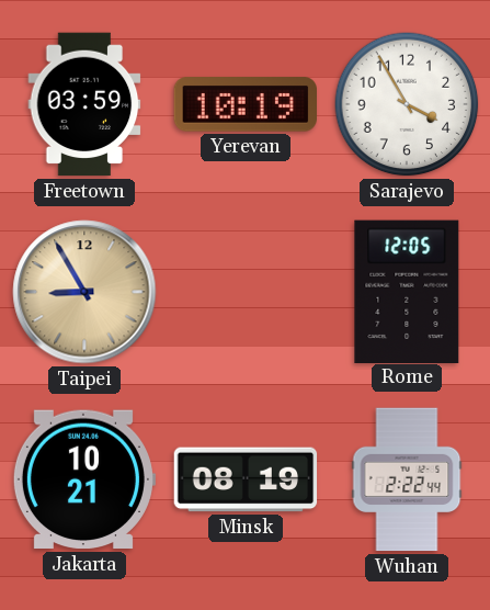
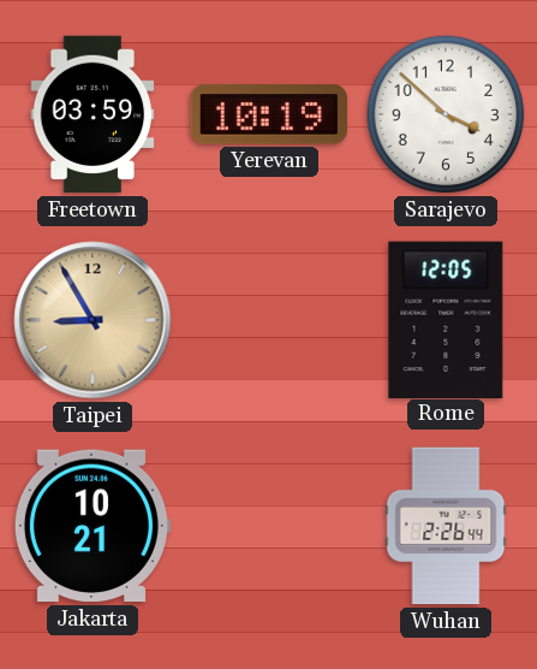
Sarajevo: 3:55 -> 3:52
Minsk: 08:19 -> none
Wuhan: 2:22 -> 2:26
